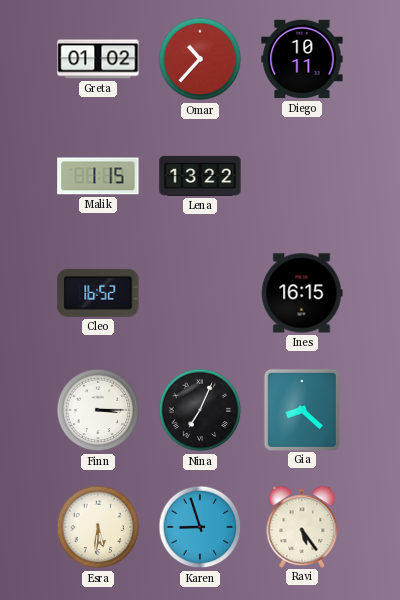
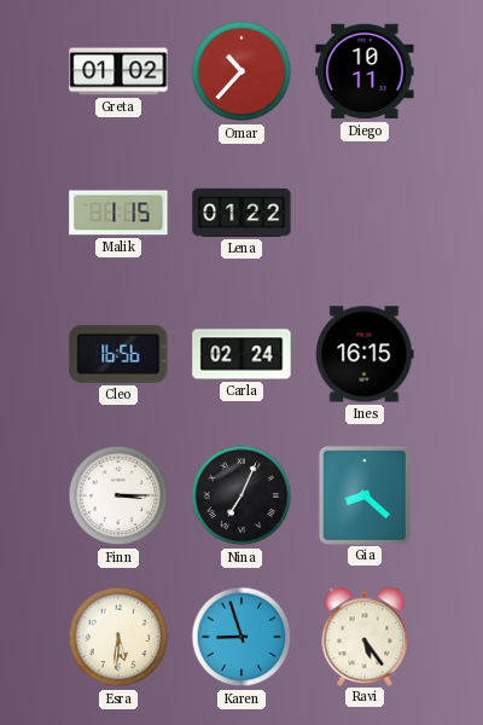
Lena: 13:22 -> 01:22
Cleo: 16:52 -> 16:56
Carla: none -> 02:24
